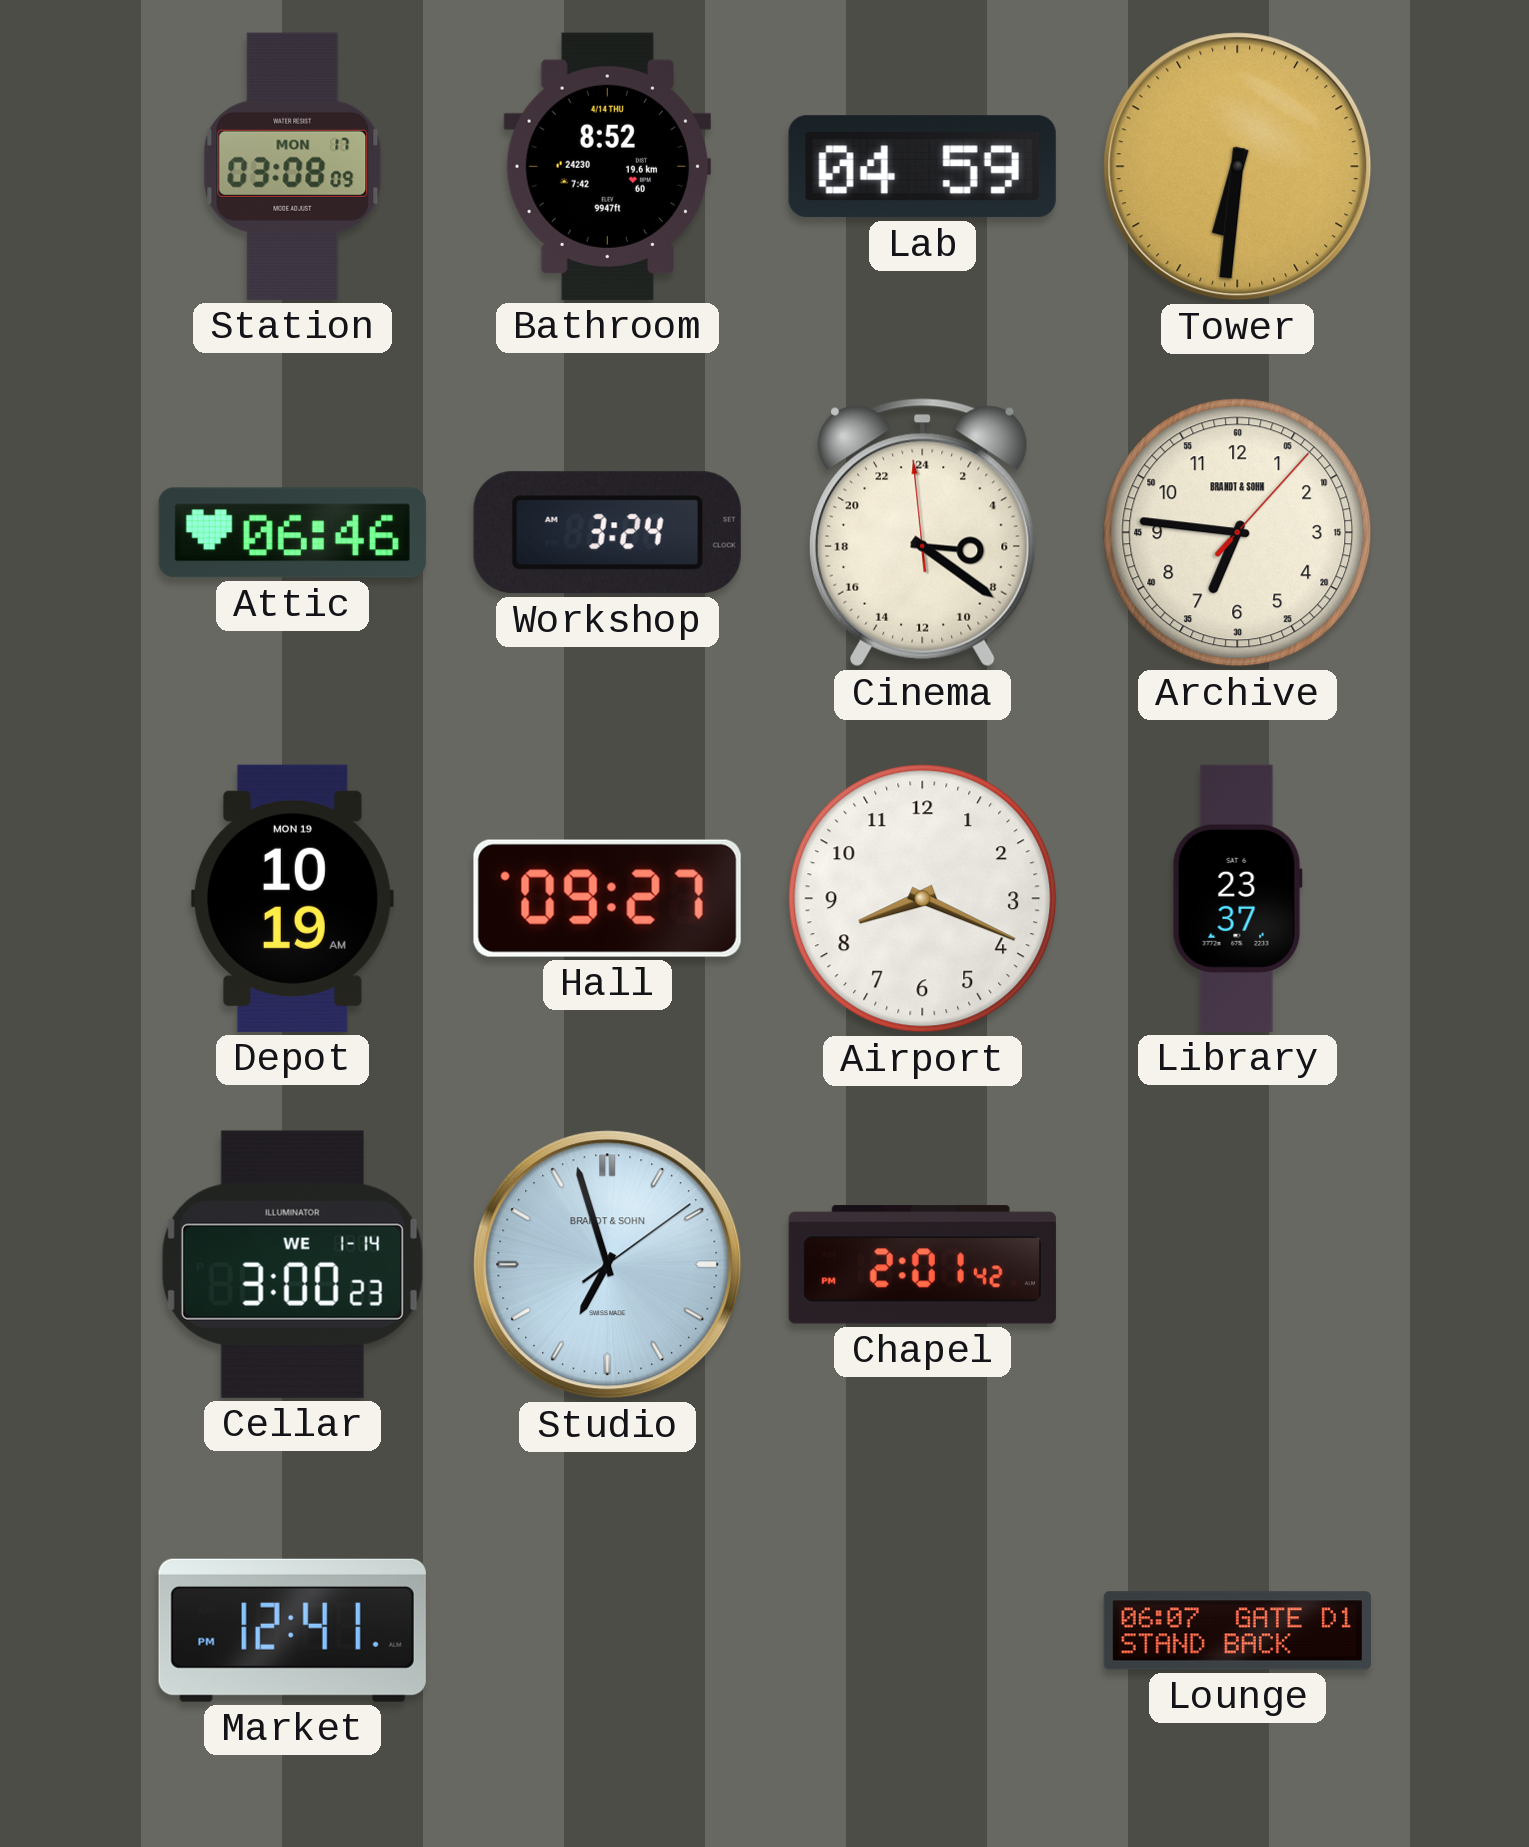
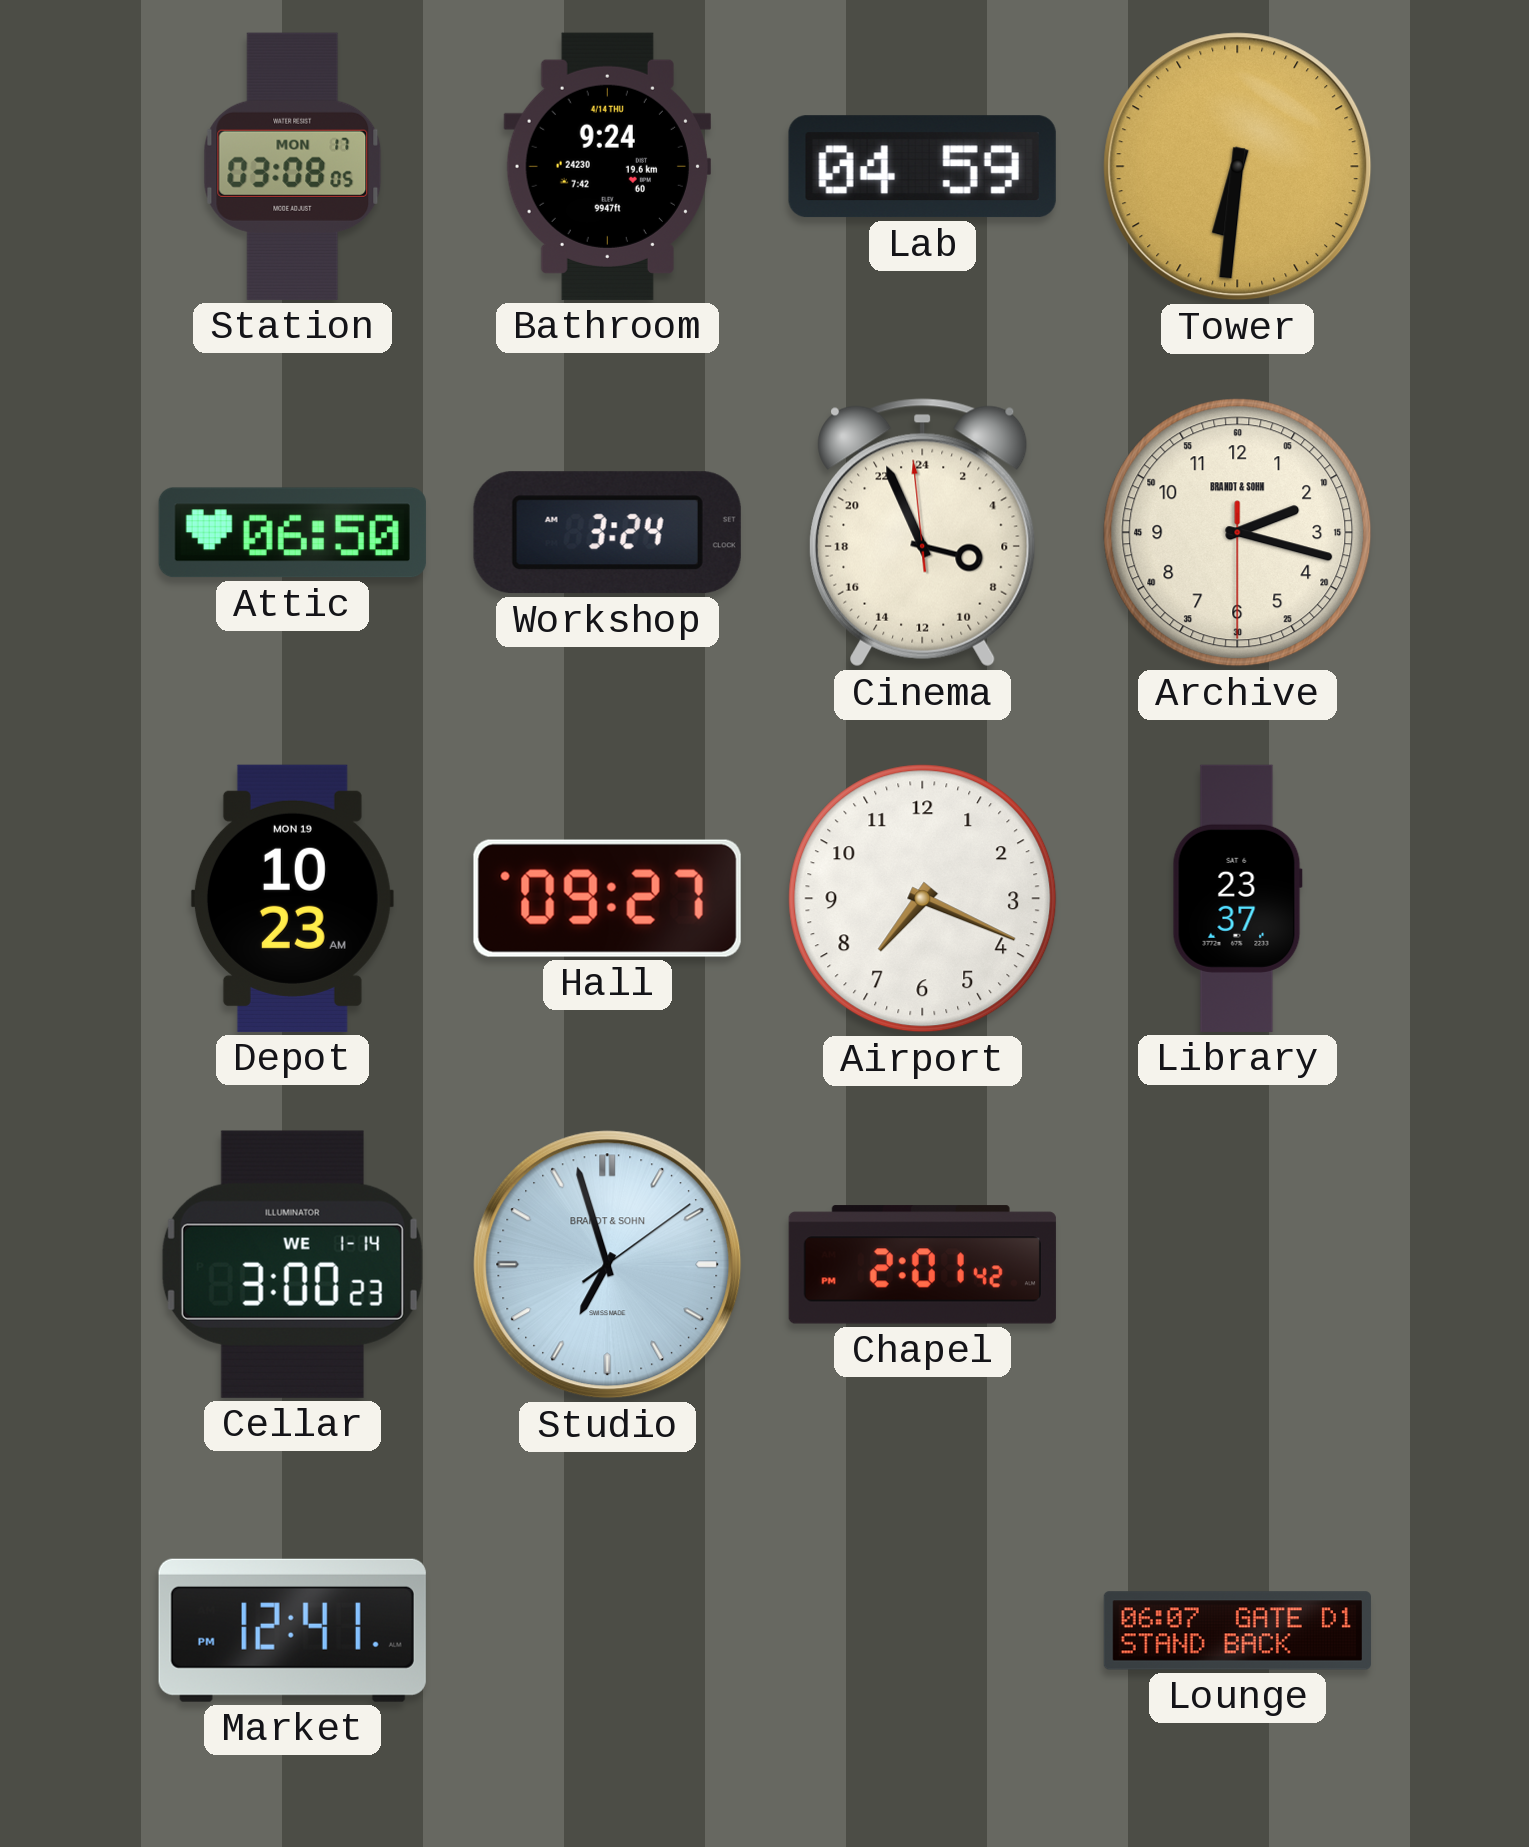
Station: 03:08:09 -> 03:08:05
Bathroom: 8:52 -> 9:24
Attic: 06:46 -> 06:50
Cinema: 6:20 -> 6:55
Archive: 6:46 -> 2:17
Depot: 10:19 -> 10:23
Airport: 8:19 -> 7:19
